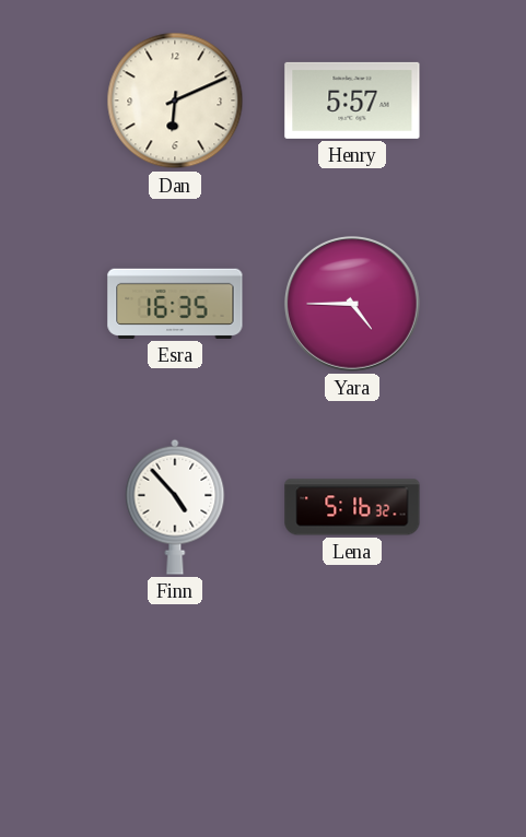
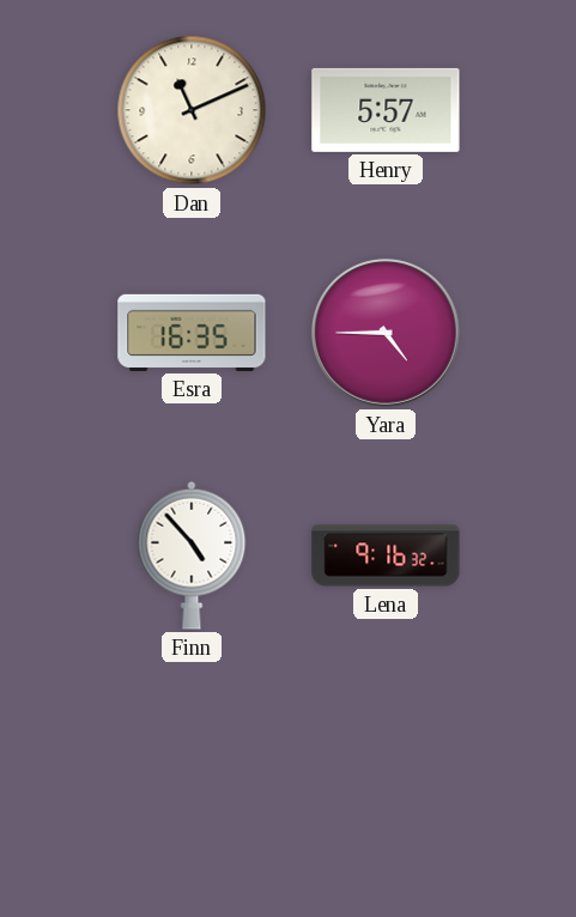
Dan: 6:11 -> 11:11
Lena: 5:16 -> 9:16
